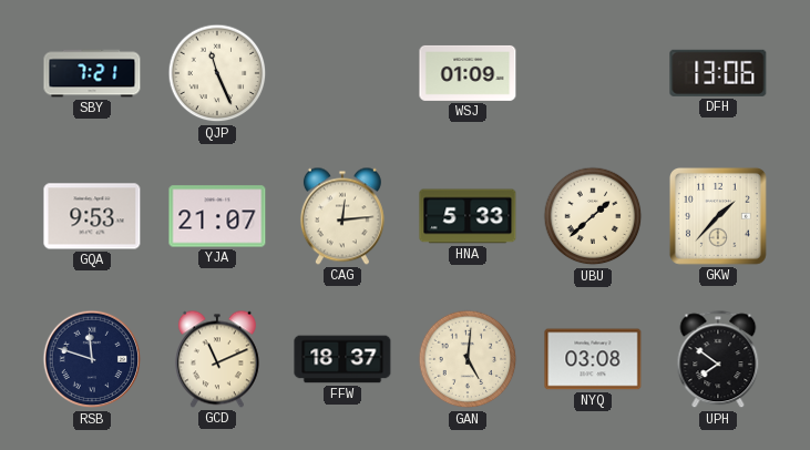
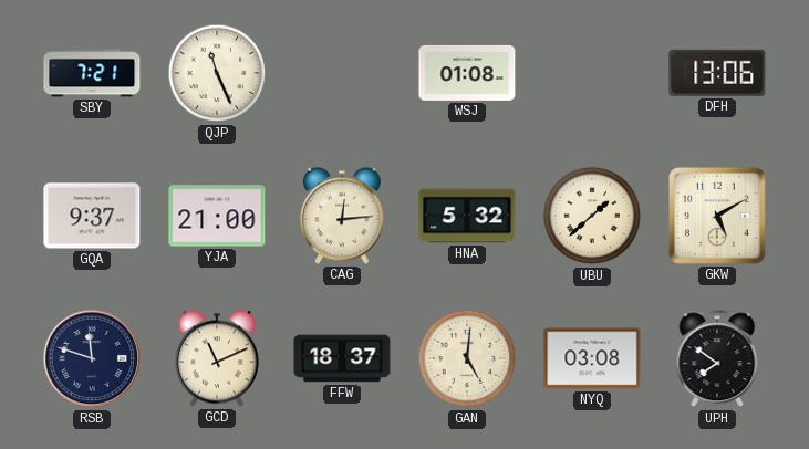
WSJ: 01:09 -> 01:08
GQA: 9:53 -> 9:37
YJA: 21:07 -> 21:00
HNA: 5:33 -> 5:32
GKW: 1:37 -> 5:10
